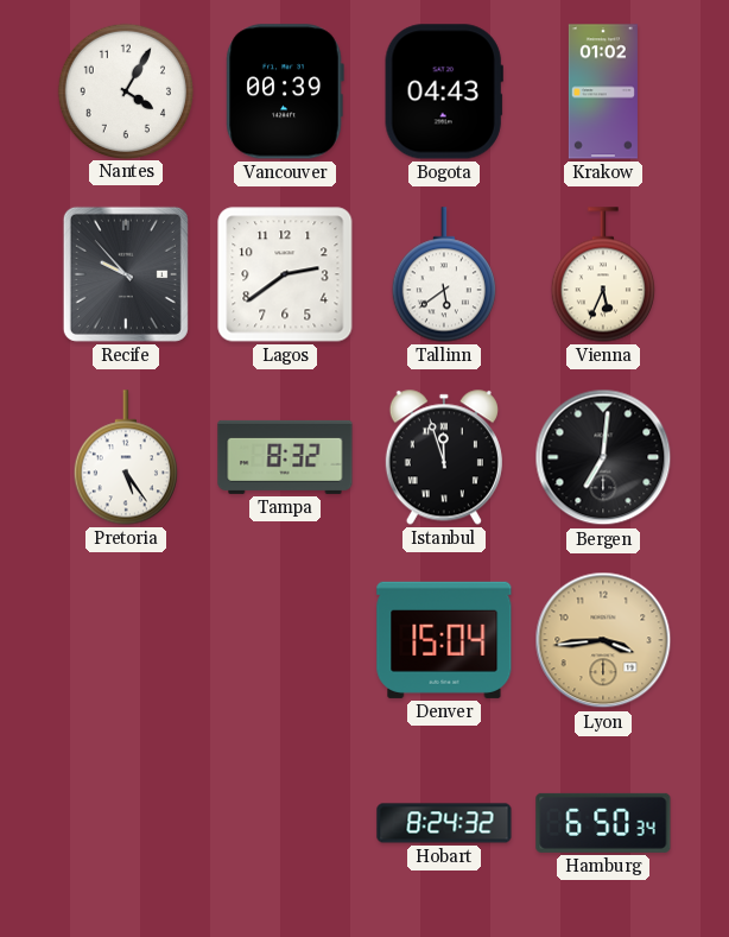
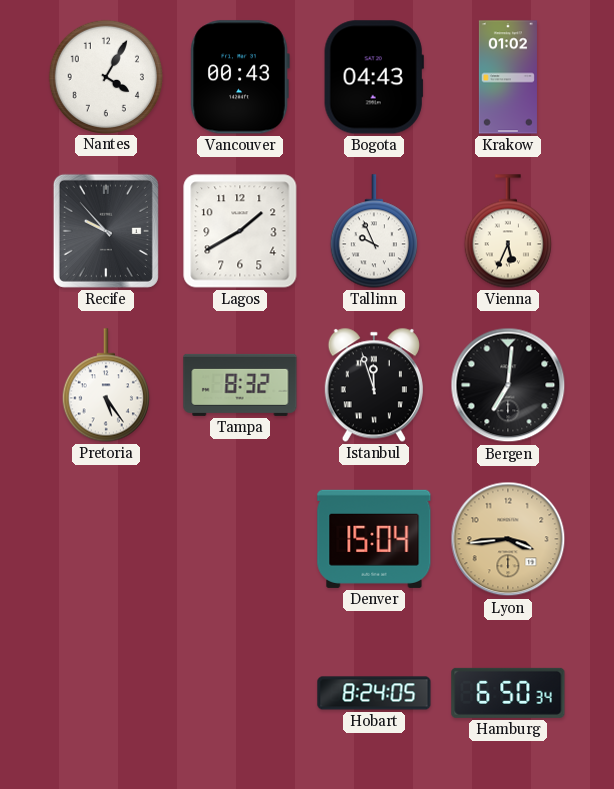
Vancouver: 00:39 -> 00:43
Lagos: 2:39 -> 1:40
Tallinn: 5:39 -> 9:56
Hobart: 8:24:32 -> 8:24:05
